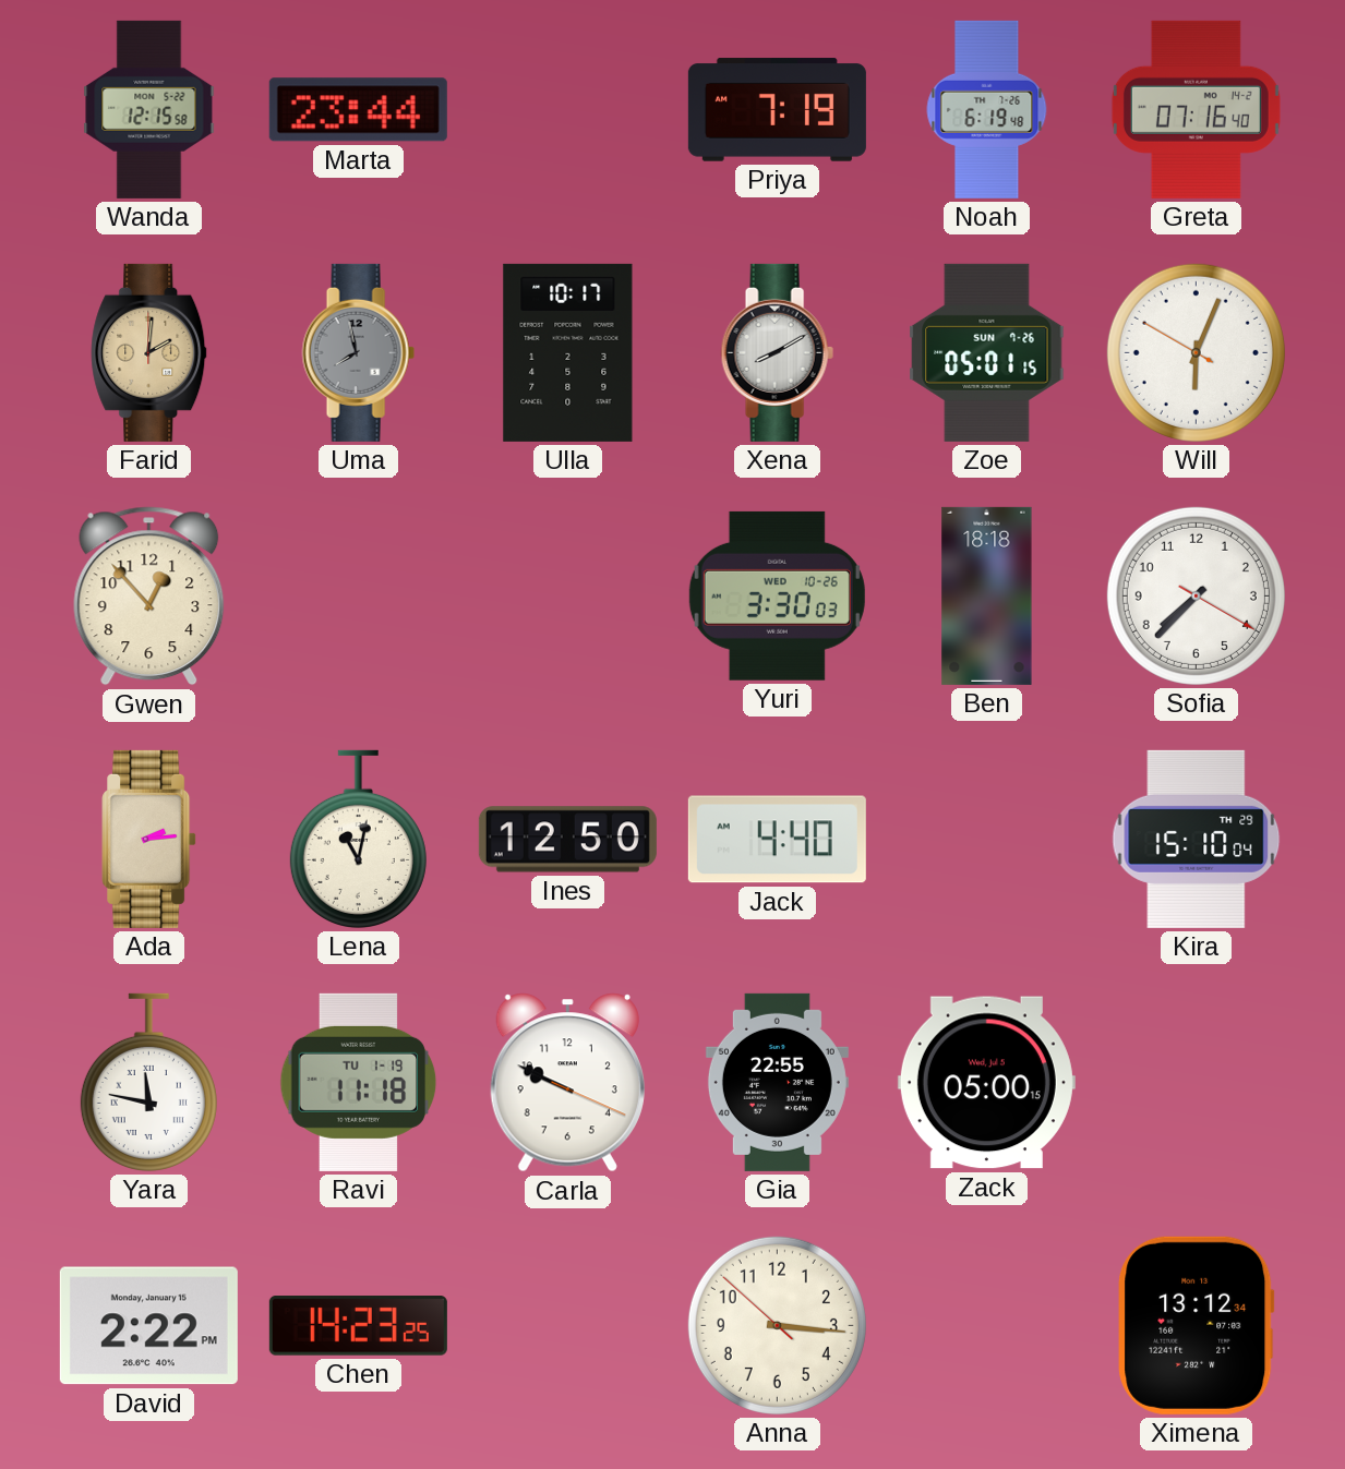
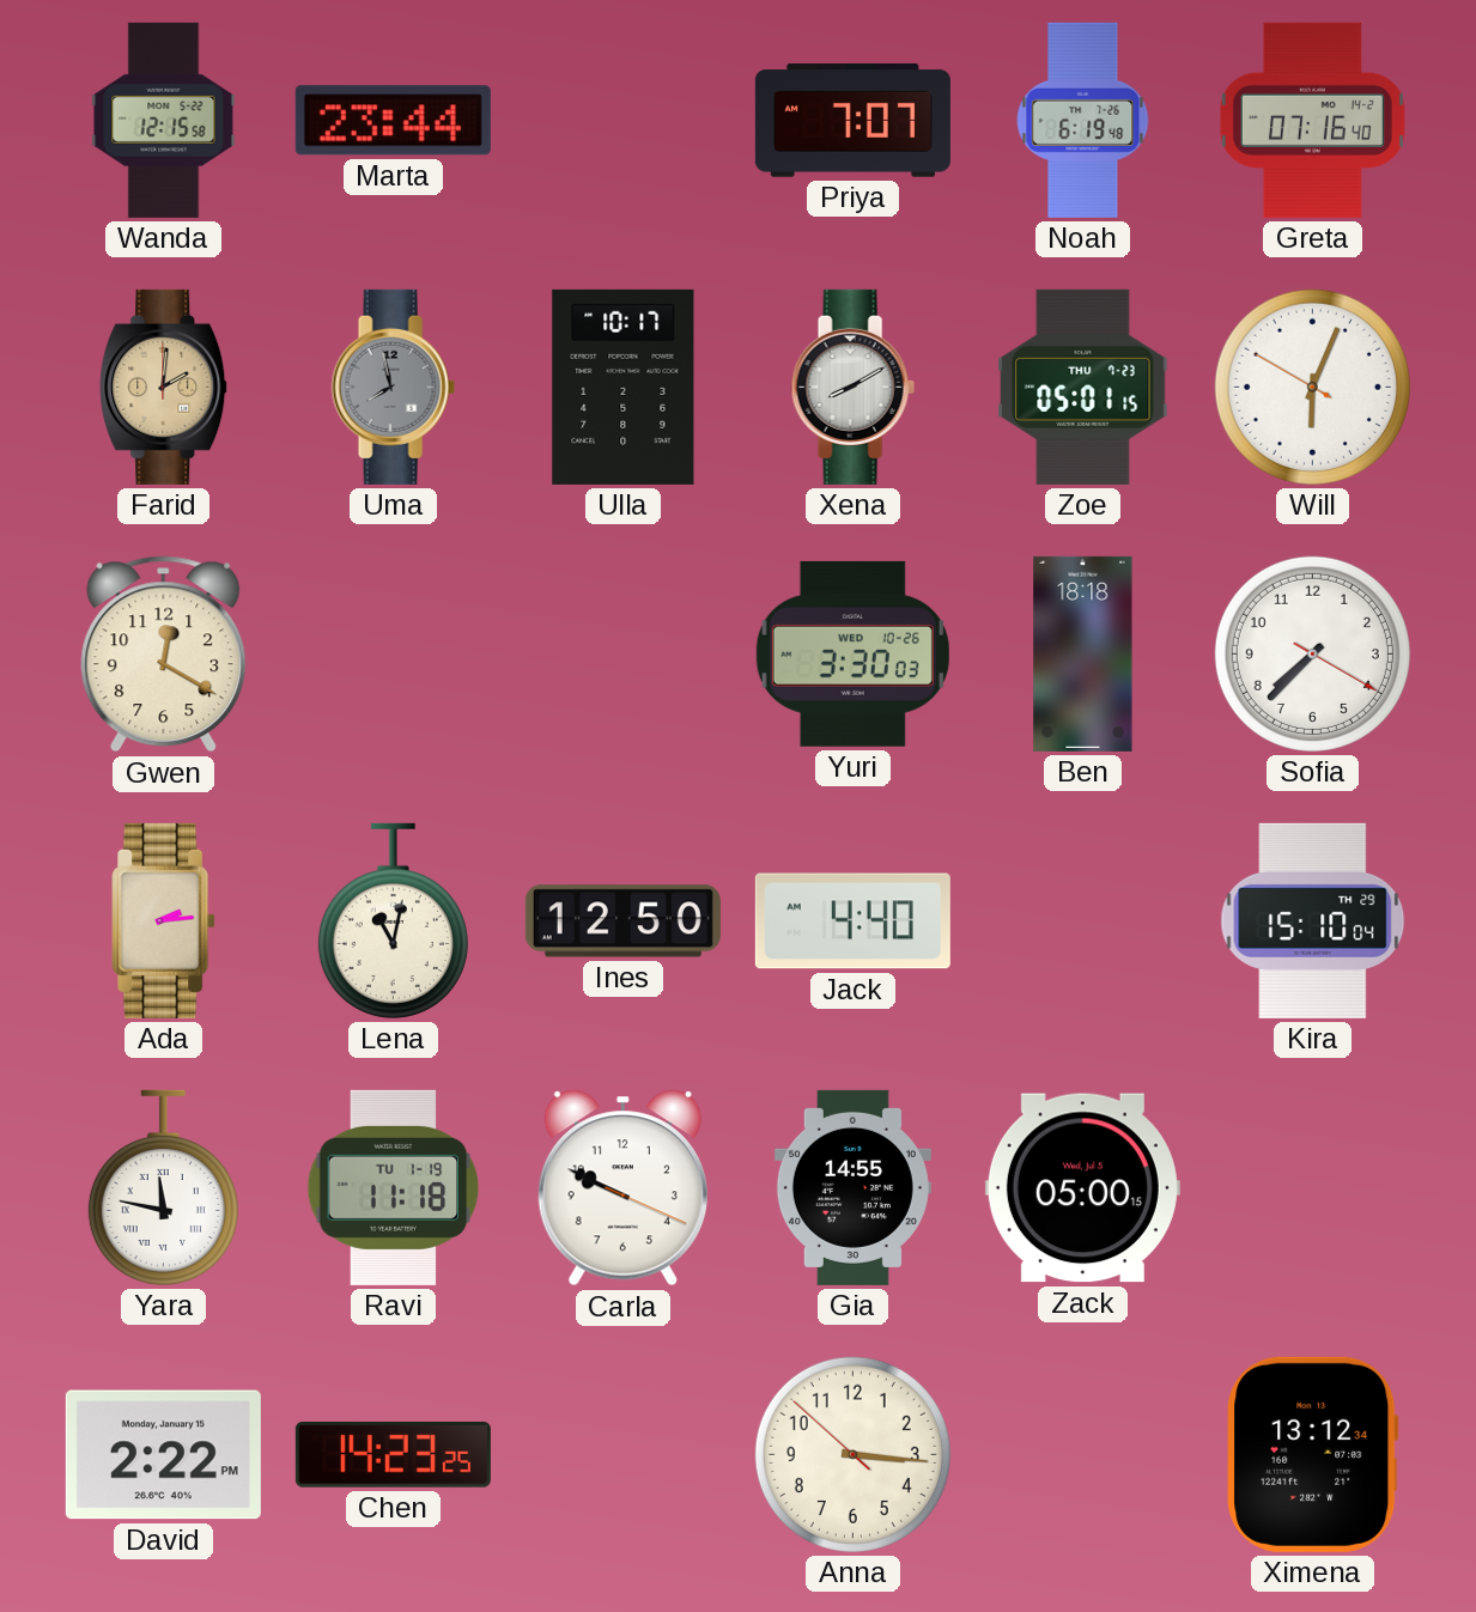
Priya: 7:19 -> 7:07
Zoe date: SUN 7-26 -> THU 7-23
Gwen: 12:53 -> 12:20
Gia: 22:55 -> 14:55
